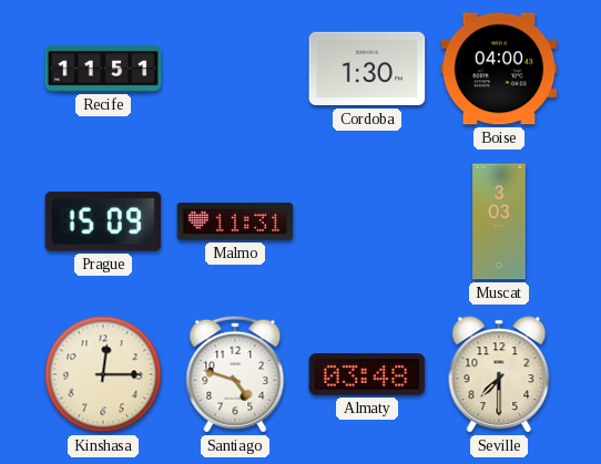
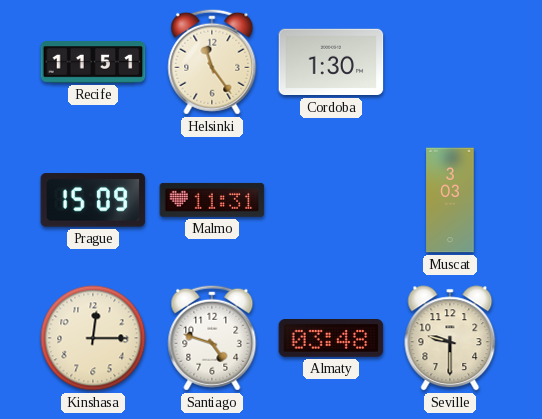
Helsinki: none -> 11:24
Boise: 04:00 -> none
Seville: 7:30 -> 9:30
